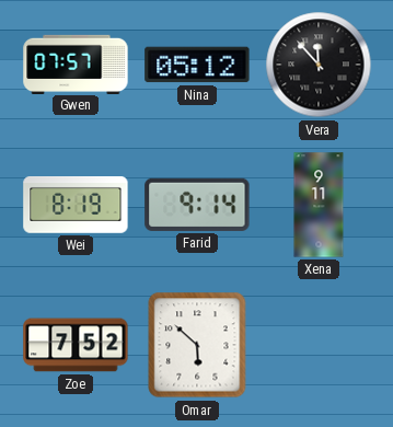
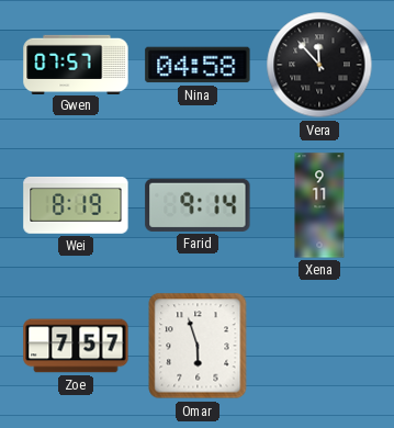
Nina: 05:12 -> 04:58
Zoe: 7:52 -> 7:57
Omar: 5:52 -> 5:57
